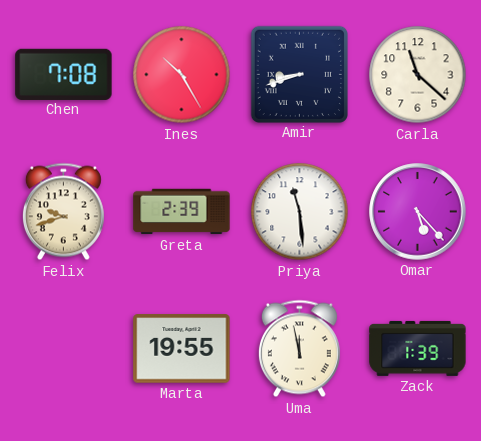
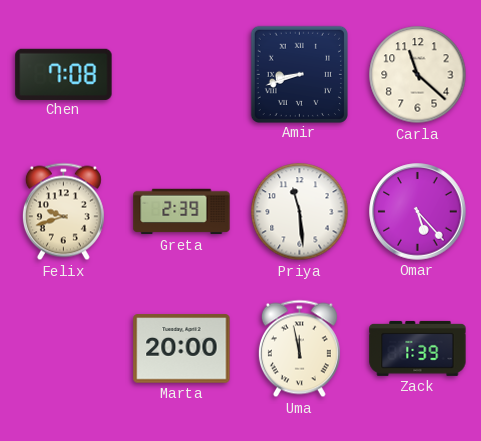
Ines: 10:25 -> none
Marta: 19:55 -> 20:00
